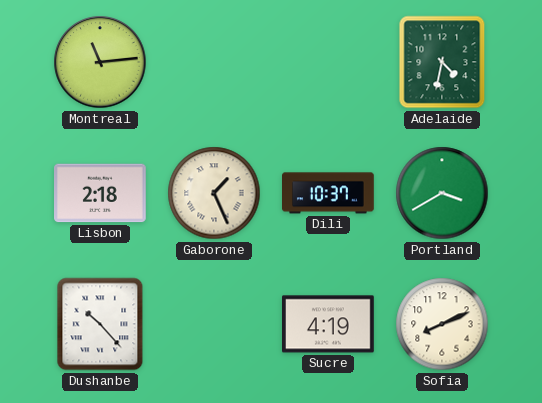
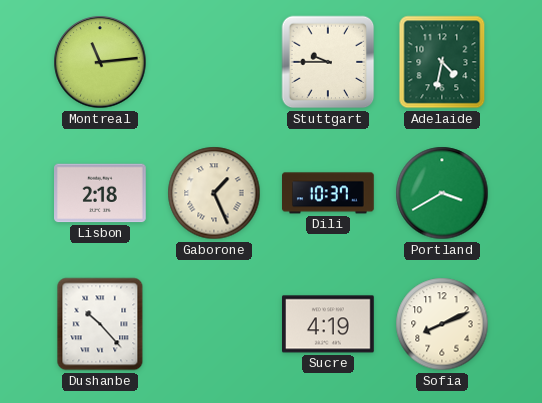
Stuttgart: none -> 9:45
